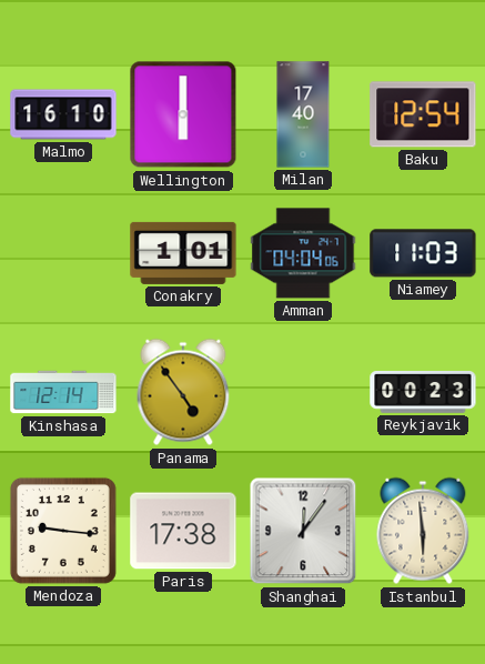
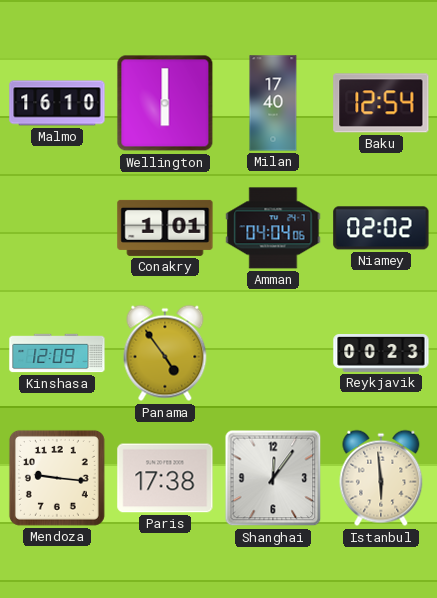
Niamey: 11:03 -> 02:02
Kinshasa: 12:14 -> 12:09
